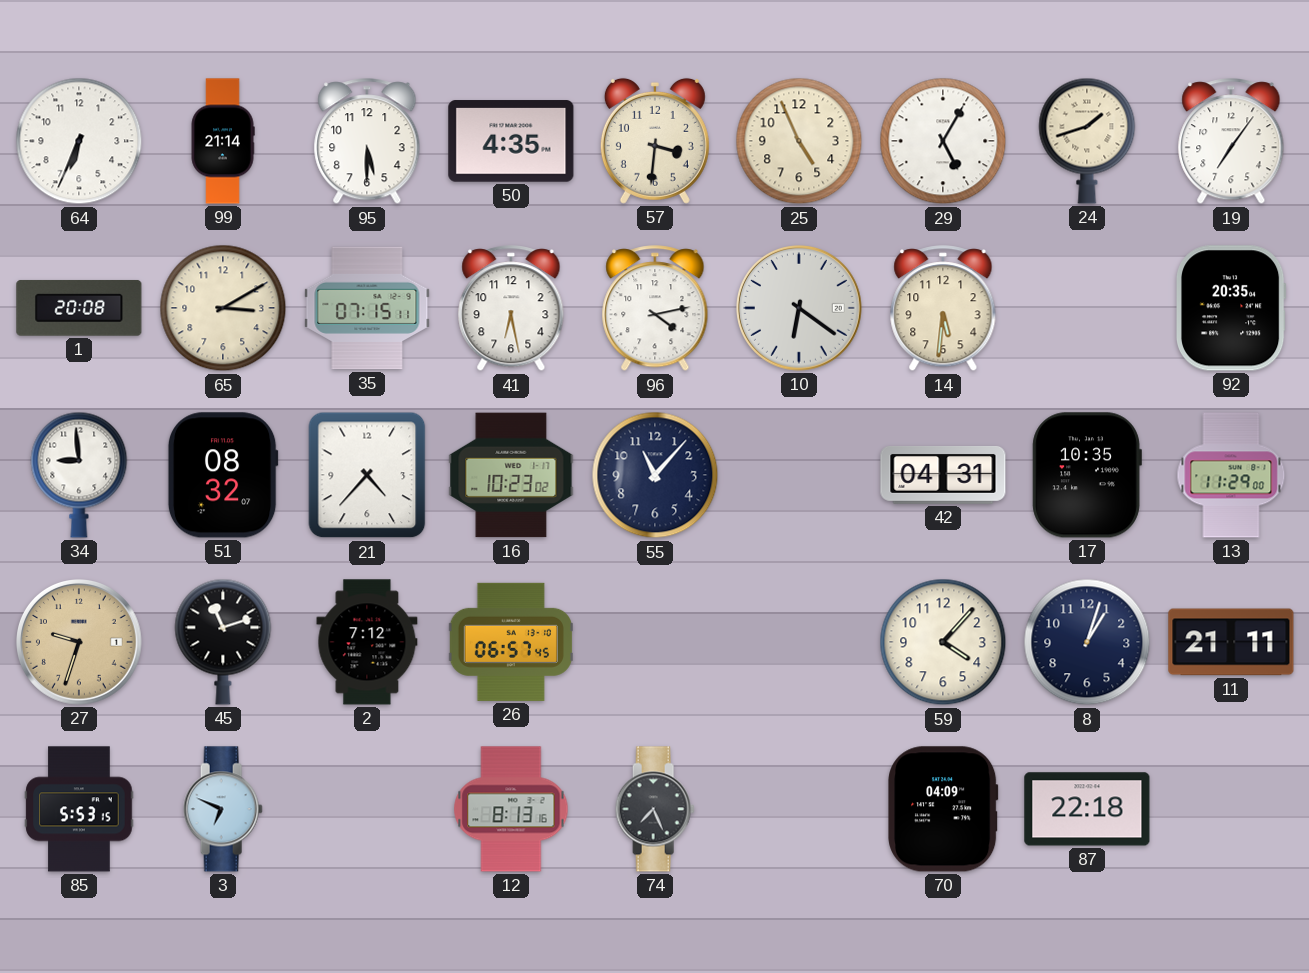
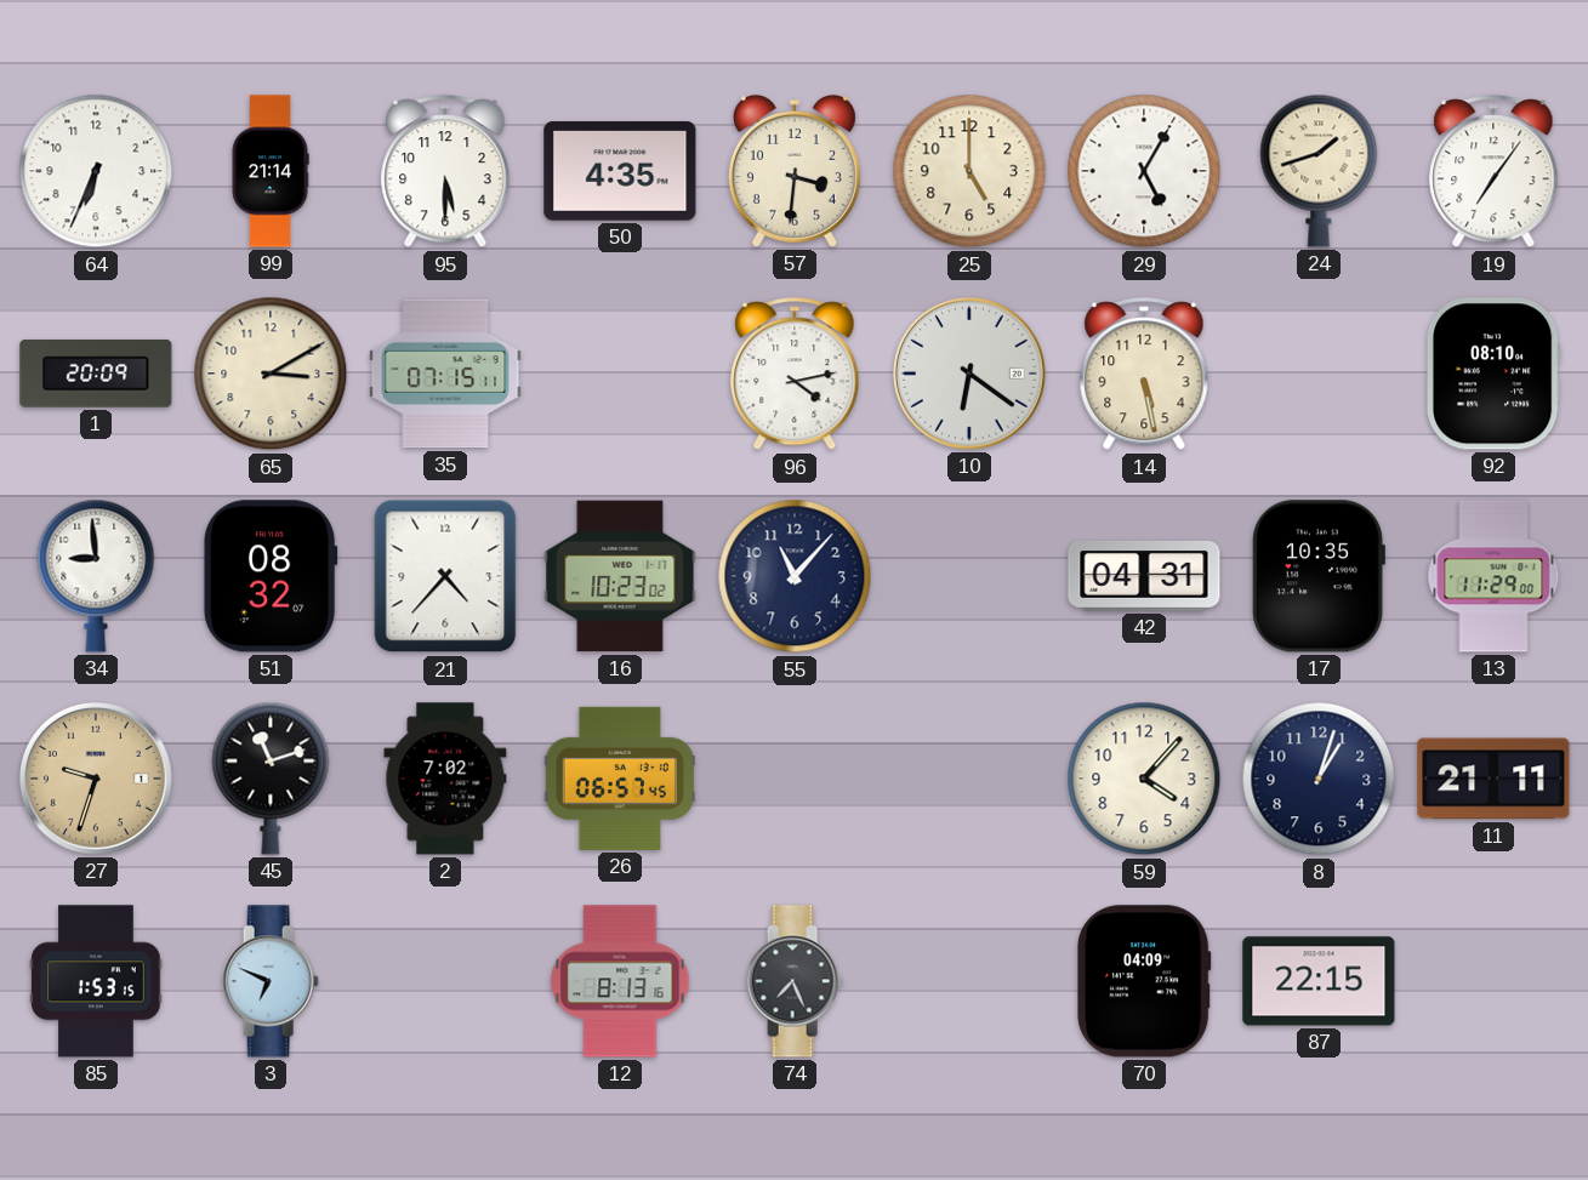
25: 4:56 -> 5:00
1: 20:08 -> 20:09
41: 6:28 -> none
14: 5:31 -> 5:28
92: 20:35 -> 08:10
2: 7:12 -> 7:02
85: 5:53 -> 1:53
87: 22:18 -> 22:15
